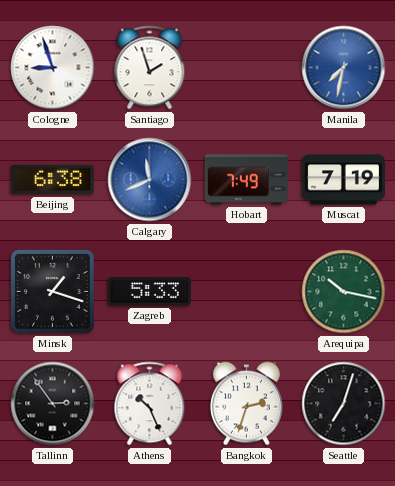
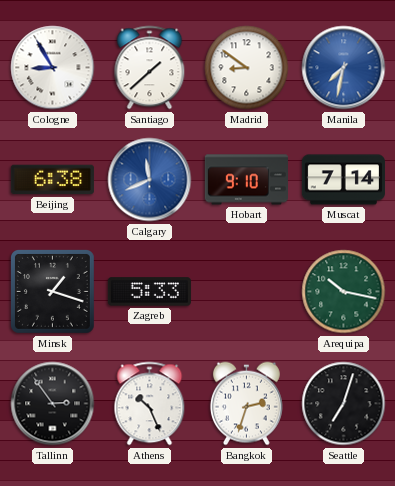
Cologne: 8:57 -> 8:55
Santiago: 1:57 -> 1:38
Madrid: none -> 8:51
Hobart: 7:49 -> 9:10
Muscat: 7:19 -> 7:14
